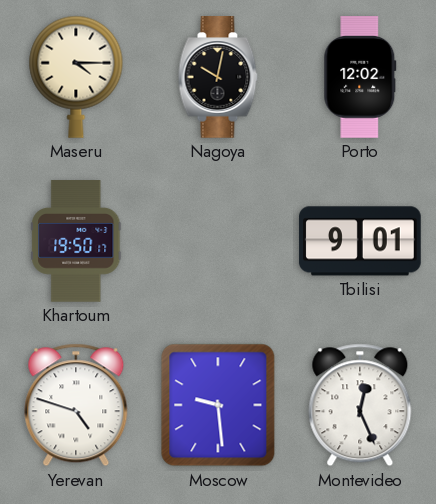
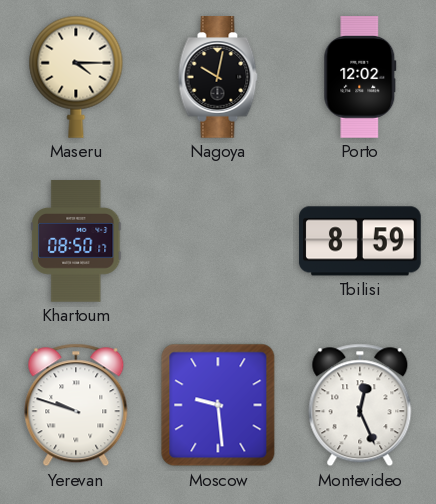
Khartoum: 19:50 -> 08:50
Tbilisi: 9:01 -> 8:59
Yerevan: 4:48 -> 9:48
